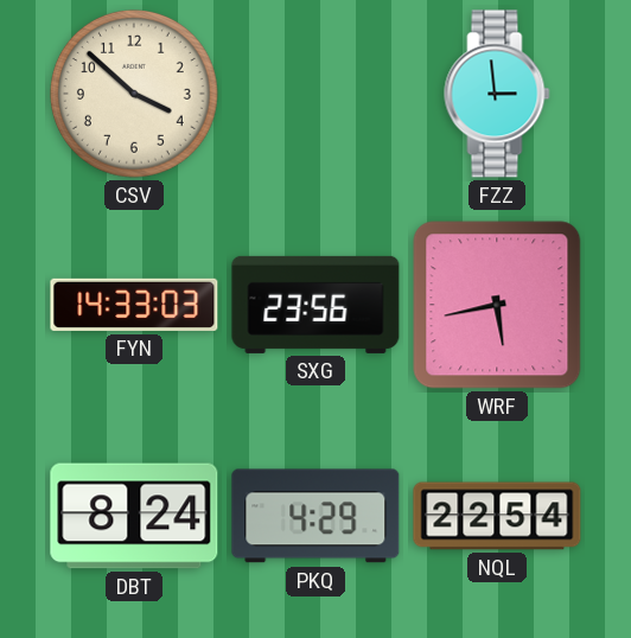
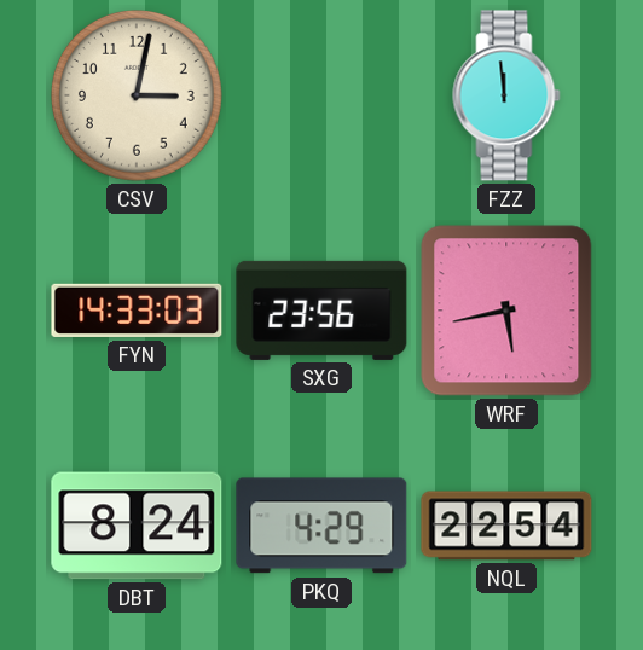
CSV: 3:52 -> 3:02
FZZ: 2:59 -> 11:59
